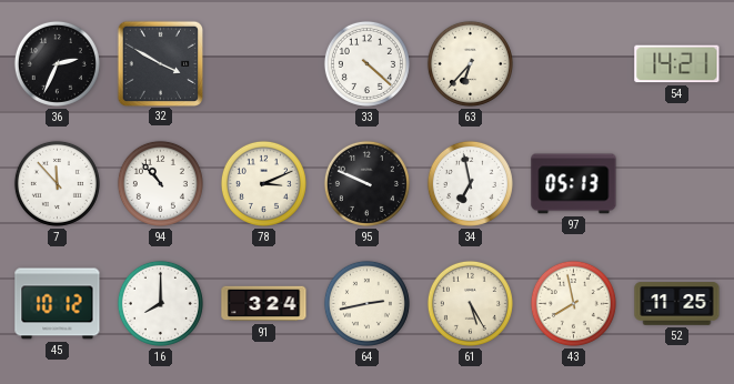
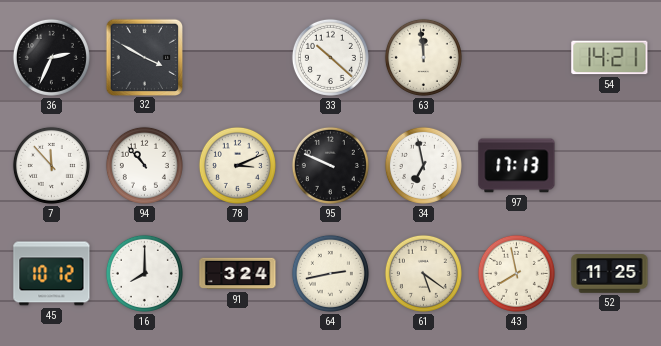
33: 4:22 -> 10:22
63: 6:37 -> 11:59
97: 05:13 -> 17:13
61: 5:25 -> 5:21
